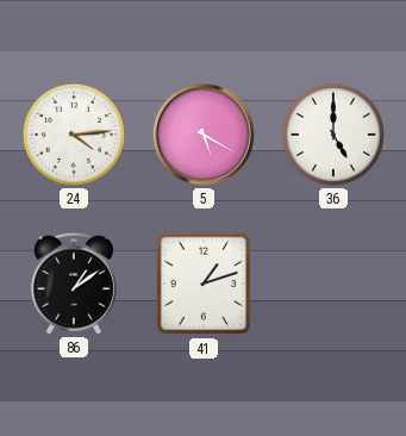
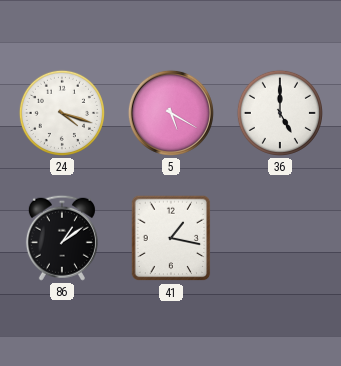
24: 4:14 -> 4:18
41: 1:12 -> 1:17
